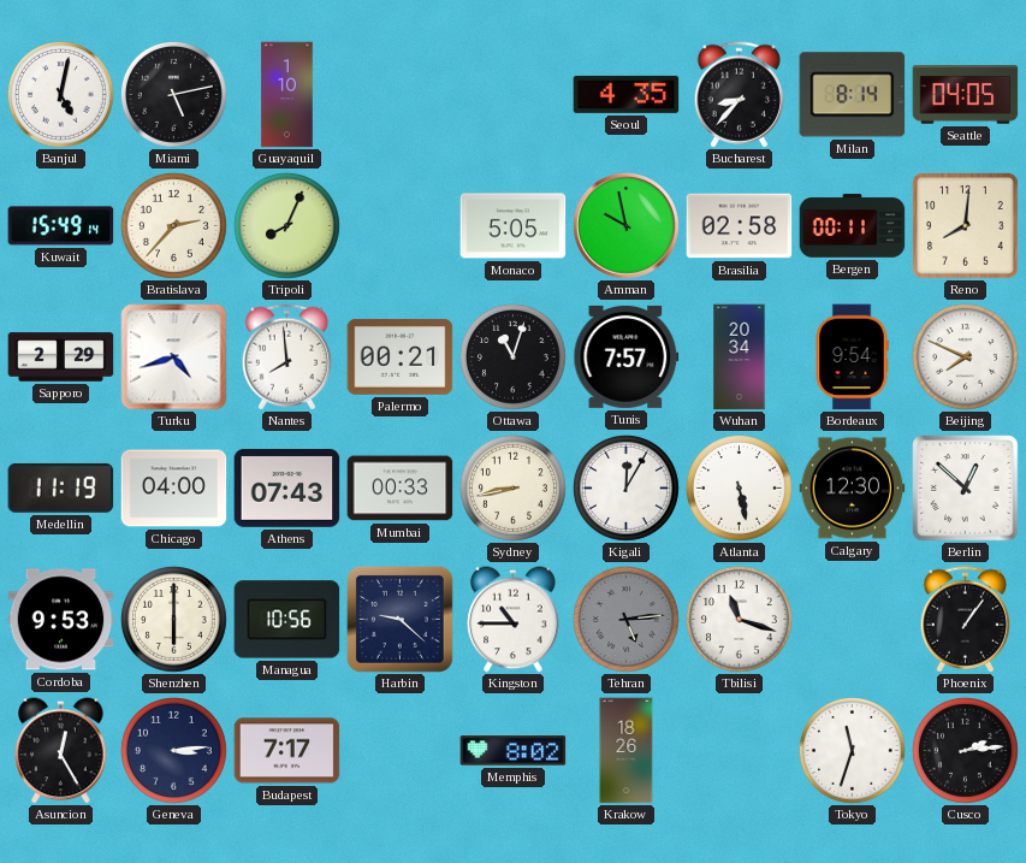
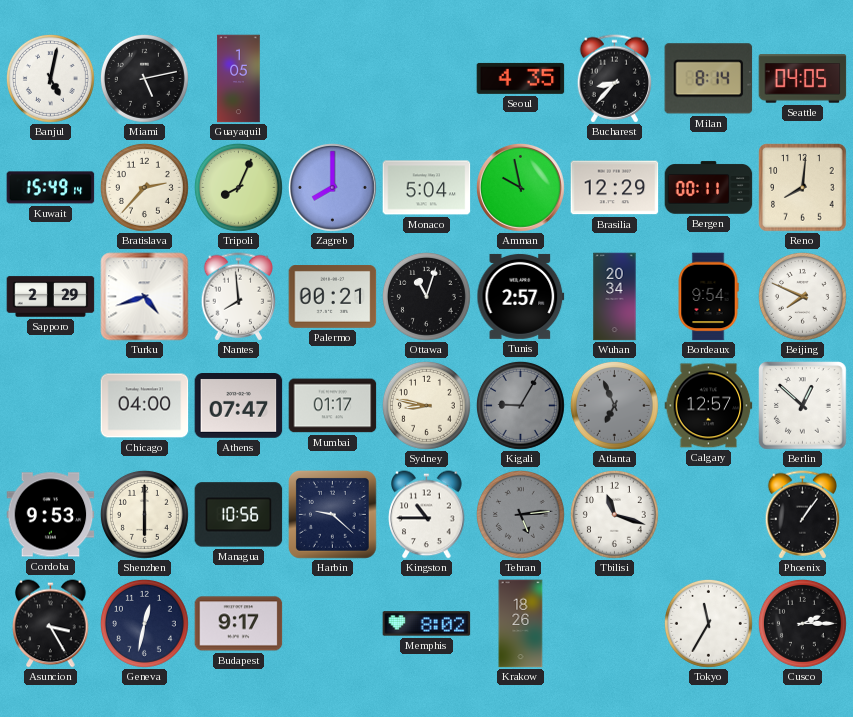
Guayaquil: 1:10 -> 1:05
Zagreb: none -> 8:00
Monaco: 5:05 -> 5:04
Brasilia: 02:58 -> 12:29
Tunis: 7:57 -> 2:57
Medellin: 11:19 -> none
Athens: 07:43 -> 07:47
Mumbai: 00:33 -> 01:17
Sydney: 8:43 -> 8:47
Kigali: 12:05 -> 9:05
Kigali dial: white -> grey
Atlanta: 5:28 -> 6:56
Atlanta dial: white -> grey
Calgary: 12:30 -> 12:57
Asuncion: 12:25 -> 3:25
Geneva: 3:14 -> 12:32
Budapest: 7:17 -> 9:17
Tokyo: 11:33 -> 11:35
Cusco: 2:14 -> 2:15
